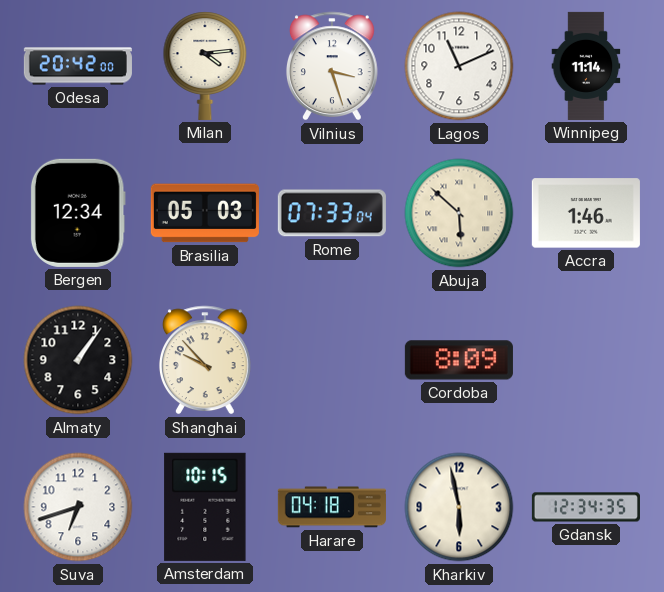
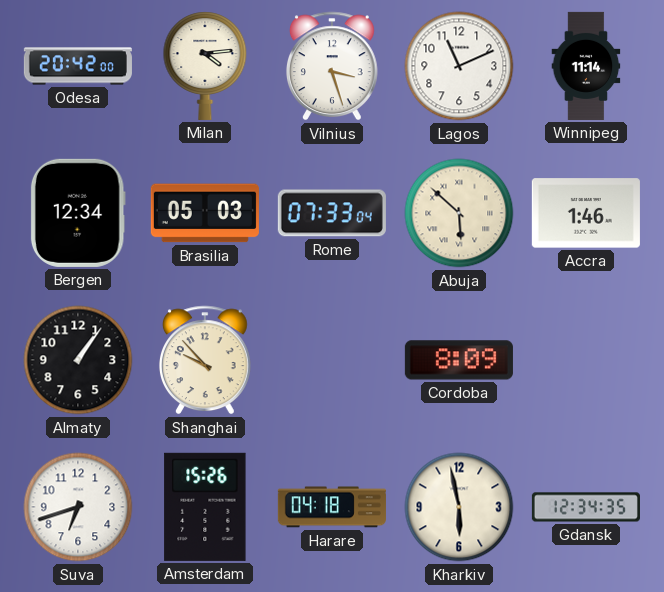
Amsterdam: 10:15 -> 15:26
